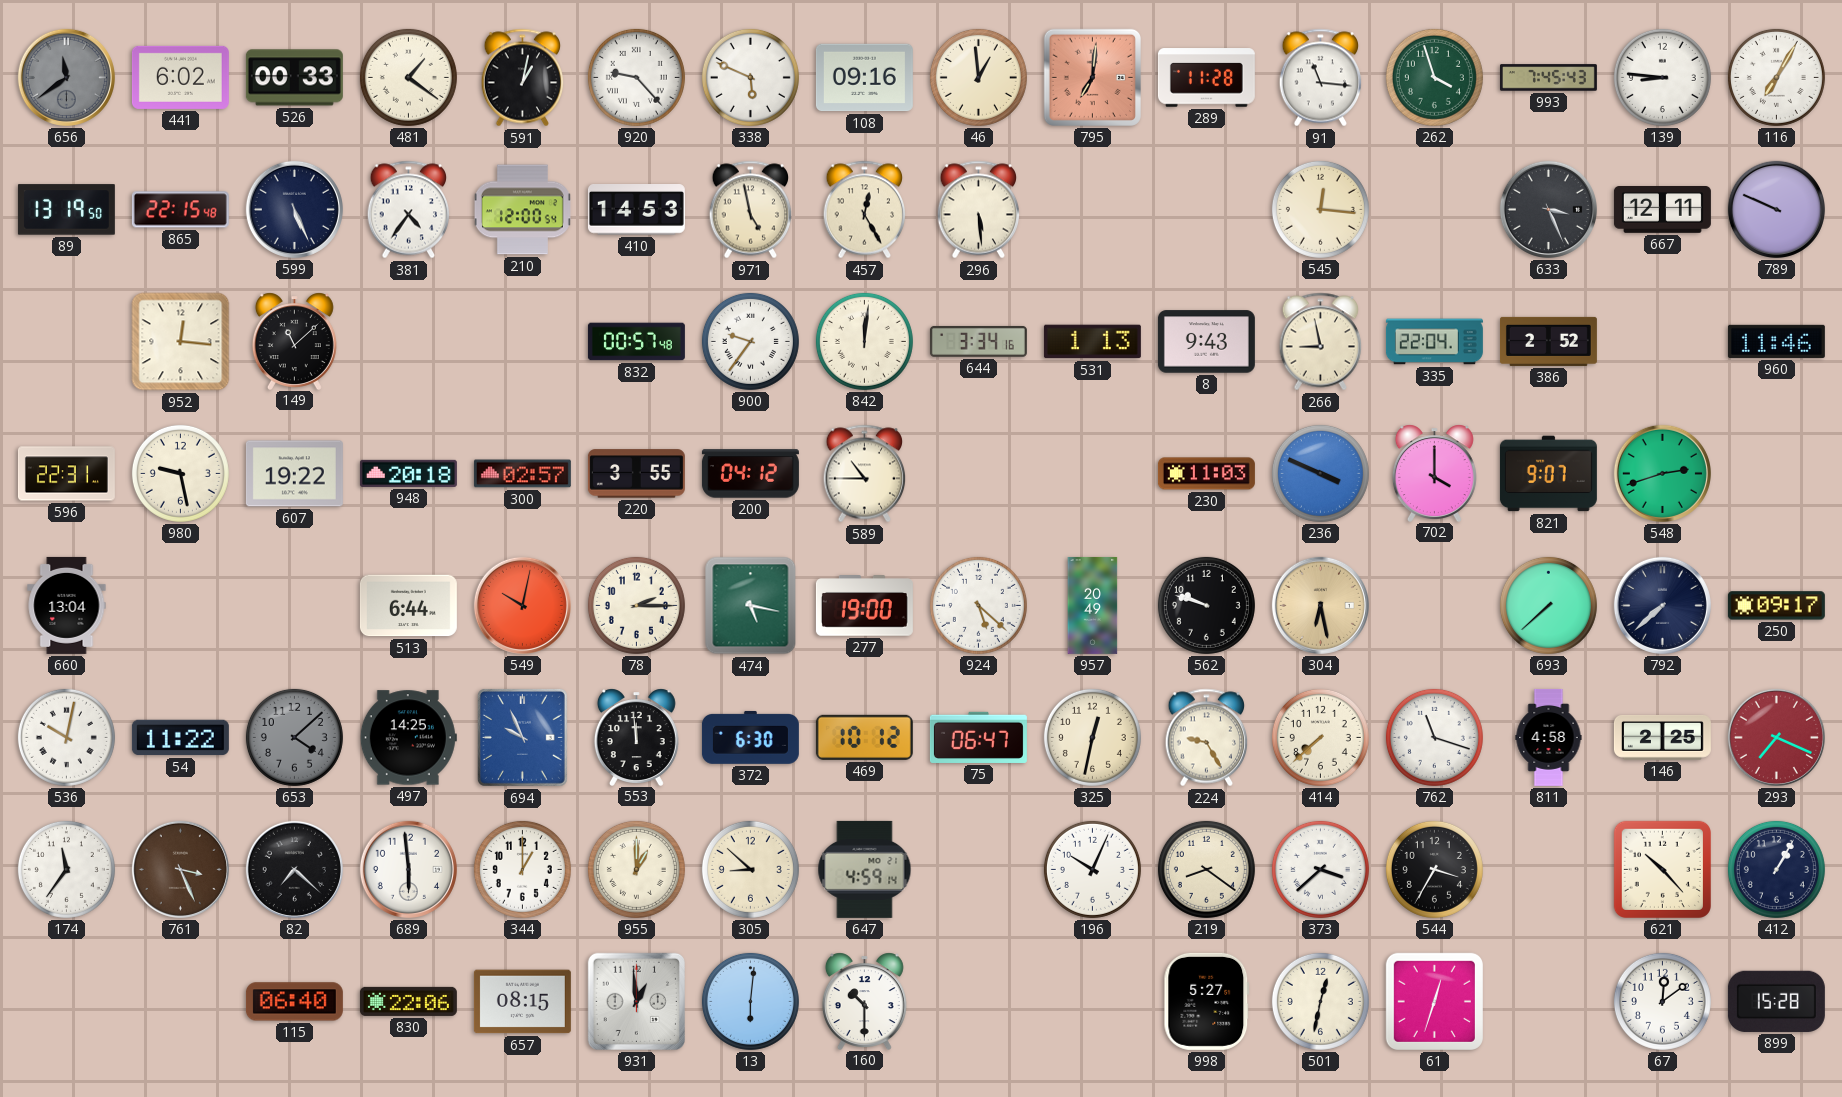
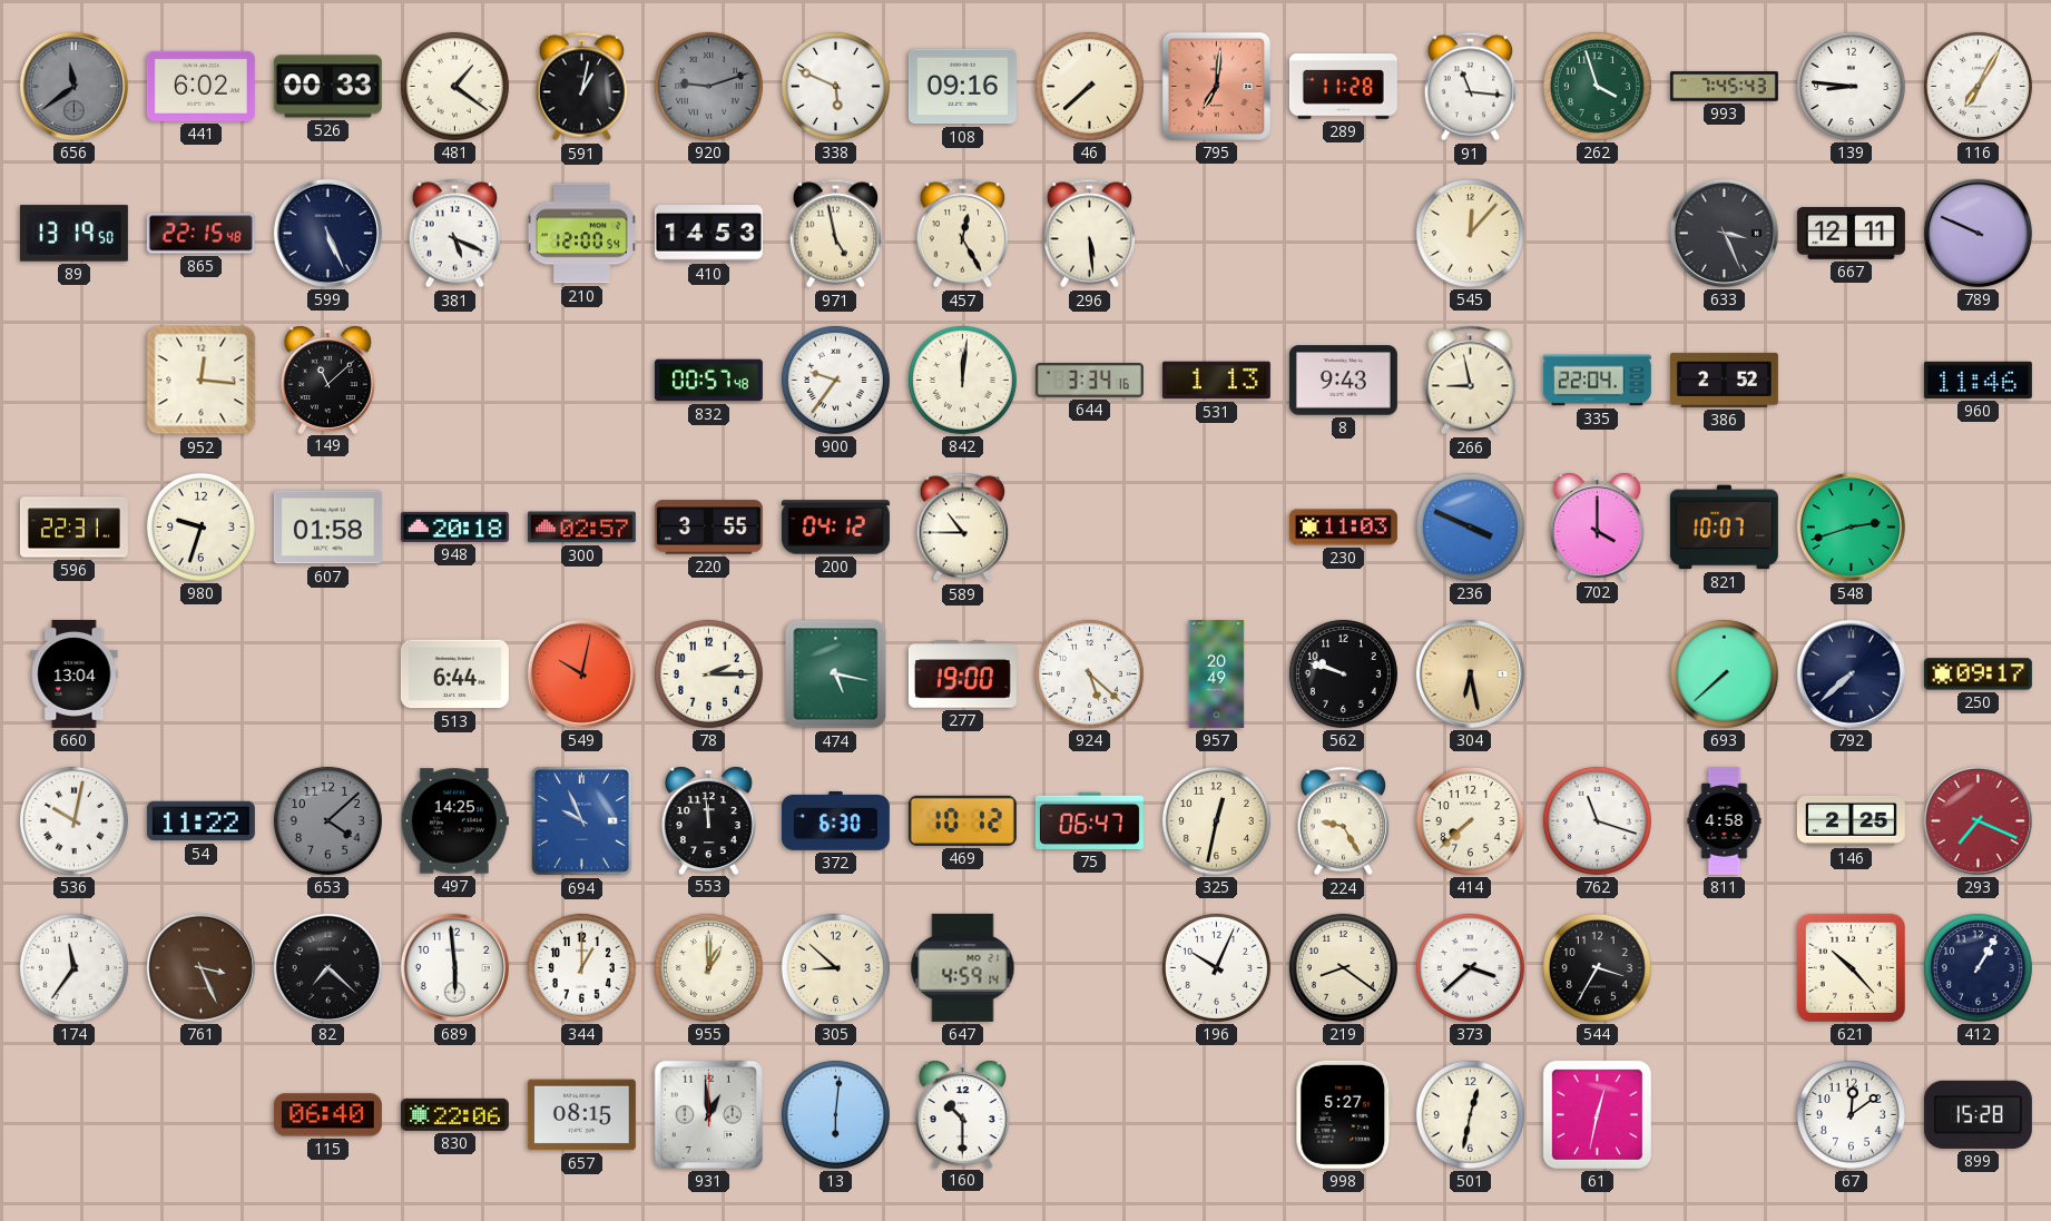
920: 9:23 -> 9:12
920 dial: white -> grey
46: 12:59 -> 7:38
381: 4:36 -> 5:19
545: 12:16 -> 12:07
980: 9:28 -> 9:33
607: 19:22 -> 01:58
821: 9:07 -> 10:07
61: 12:33 -> 12:32
